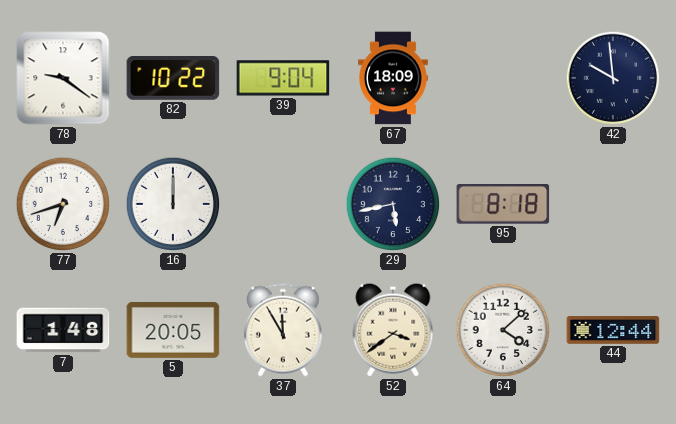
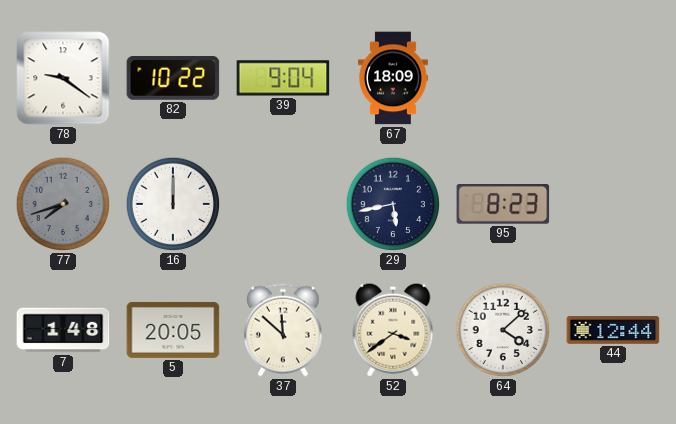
42: 9:59 -> none
77: 6:42 -> 7:42
77 dial: white -> grey
95: 8:18 -> 8:23
37: 11:55 -> 11:52
